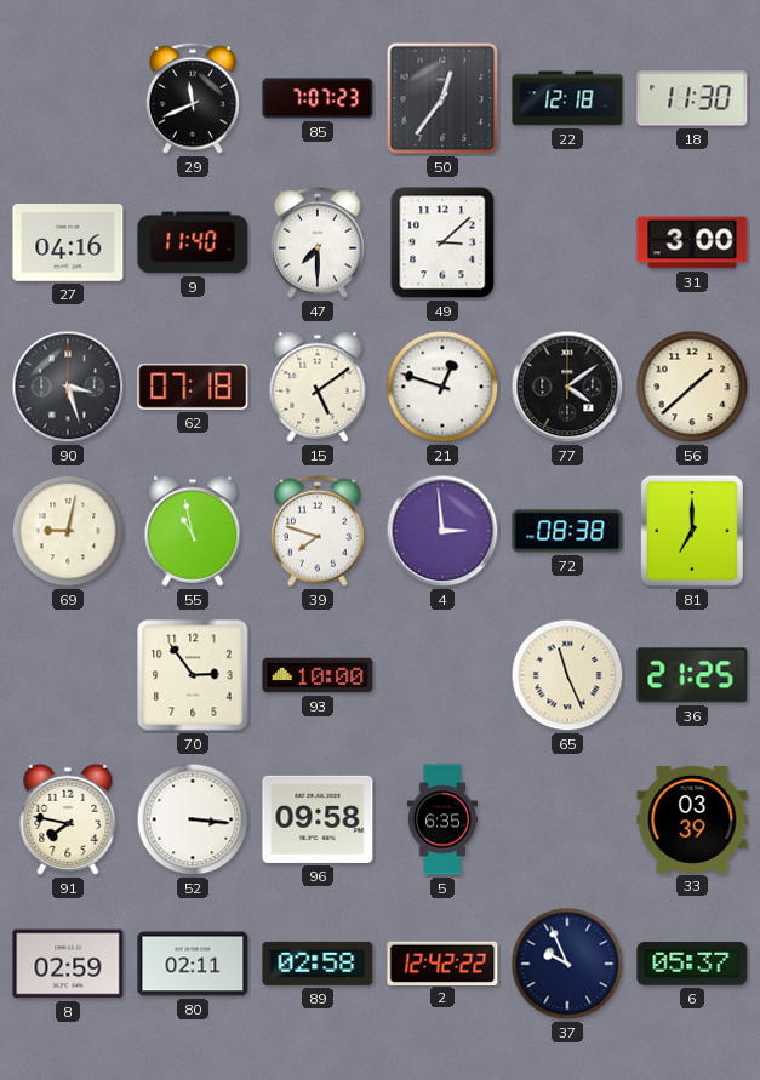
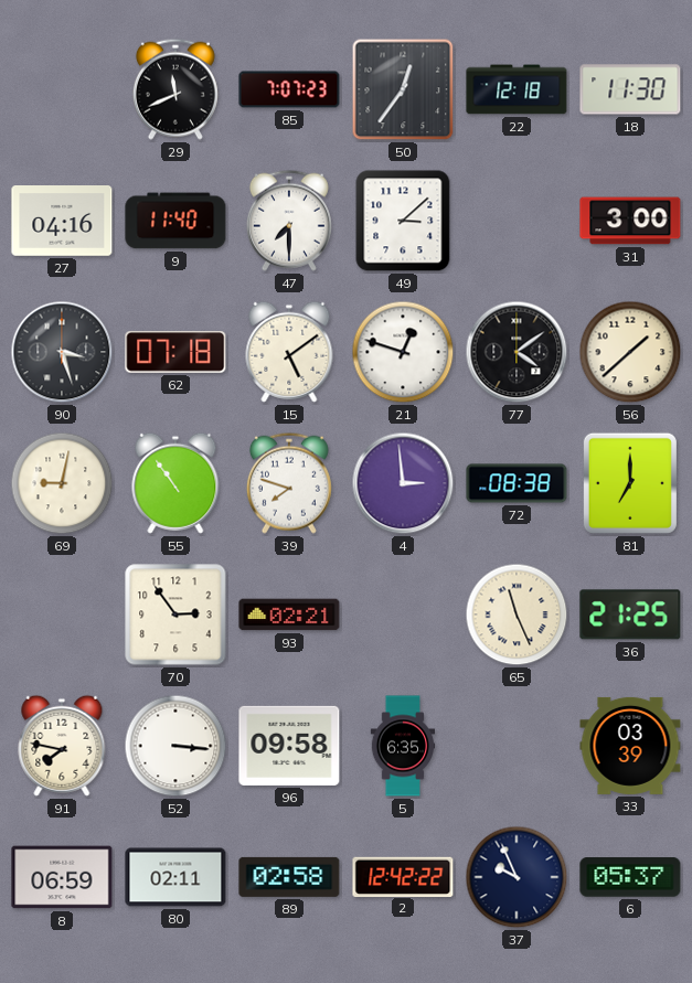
55: 10:58 -> 10:54
93: 10:00 -> 02:21
8: 02:59 -> 06:59
